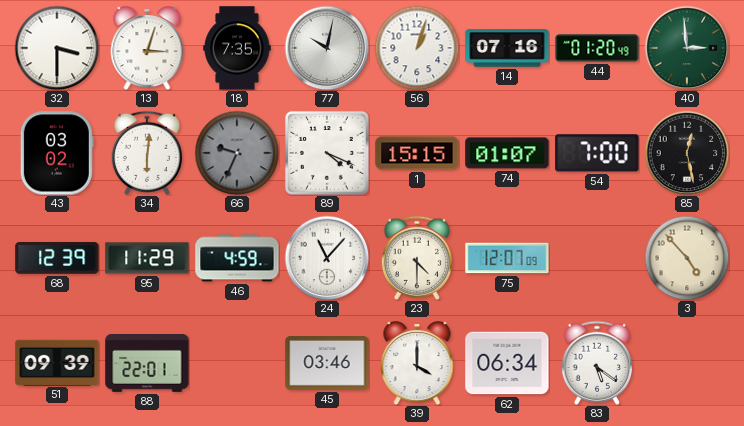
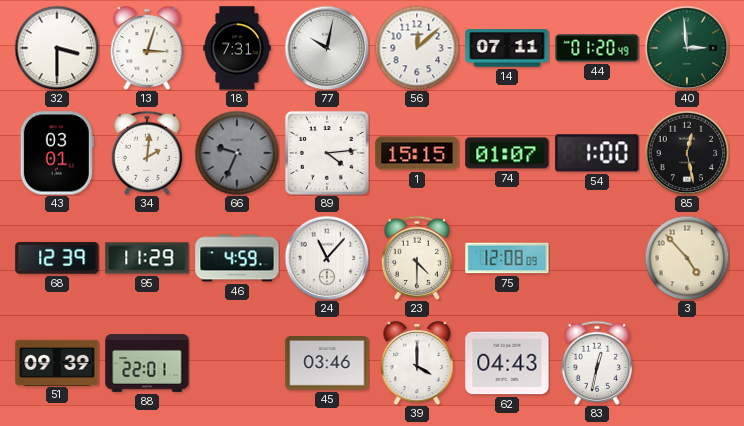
18: 7:35 -> 7:31
56: 1:03 -> 12:08
14: 07:16 -> 07:11
43: 03:02 -> 03:01
34: 6:01 -> 2:01
89: 4:19 -> 4:14
54: 7:00 -> 1:00
75: 12:07 -> 12:08
62: 06:34 -> 04:43
83: 5:21 -> 12:32
